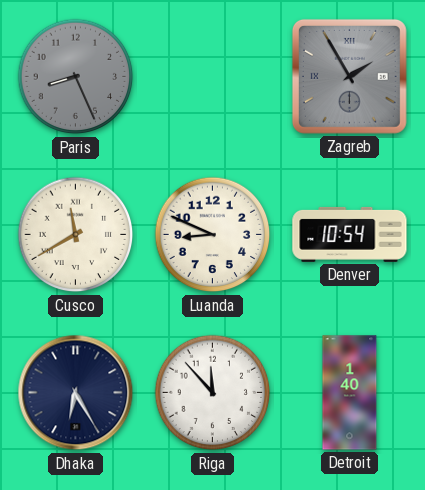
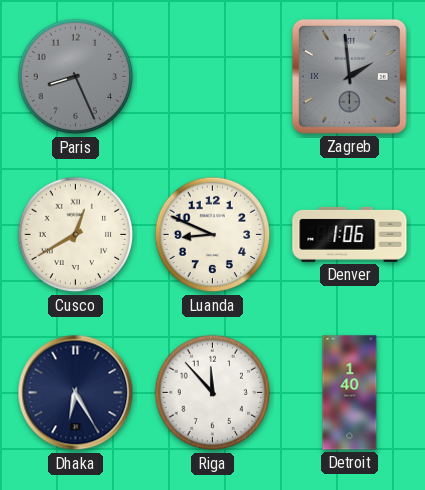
Zagreb: 1:55 -> 1:59
Cusco: 11:40 -> 12:40
Denver: 10:54 -> 1:06
